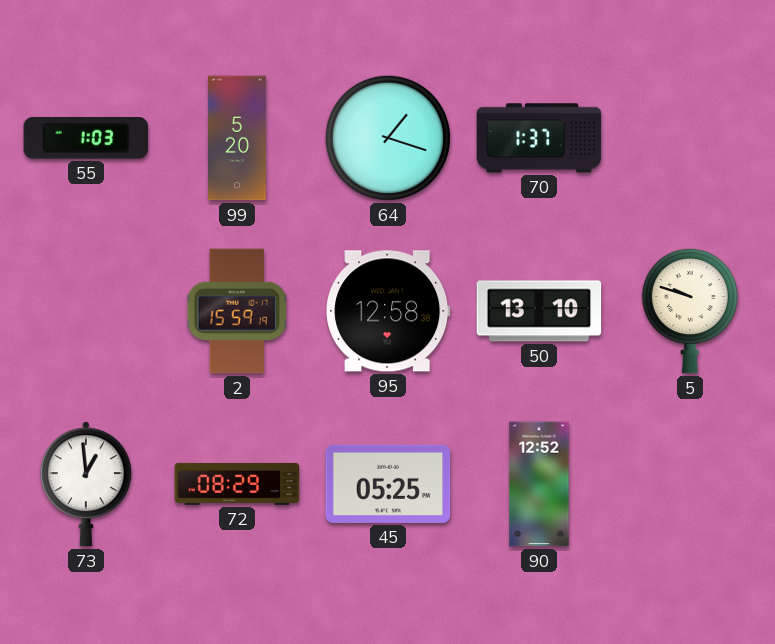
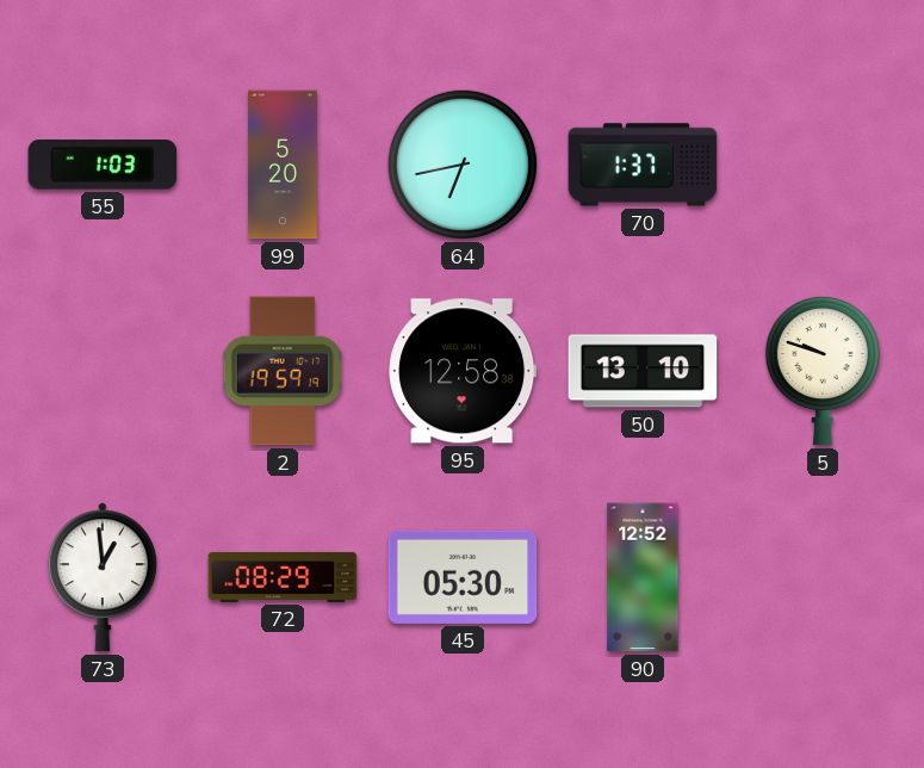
64: 1:18 -> 6:43
2: 15:59 -> 19:59
45: 05:25 -> 05:30
